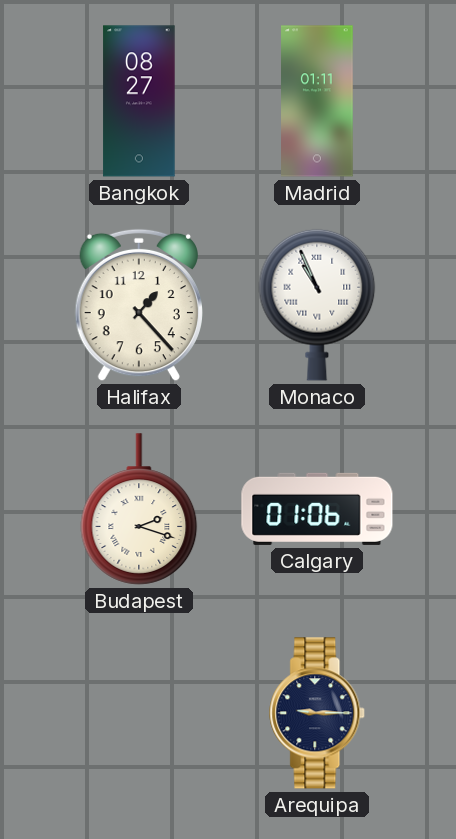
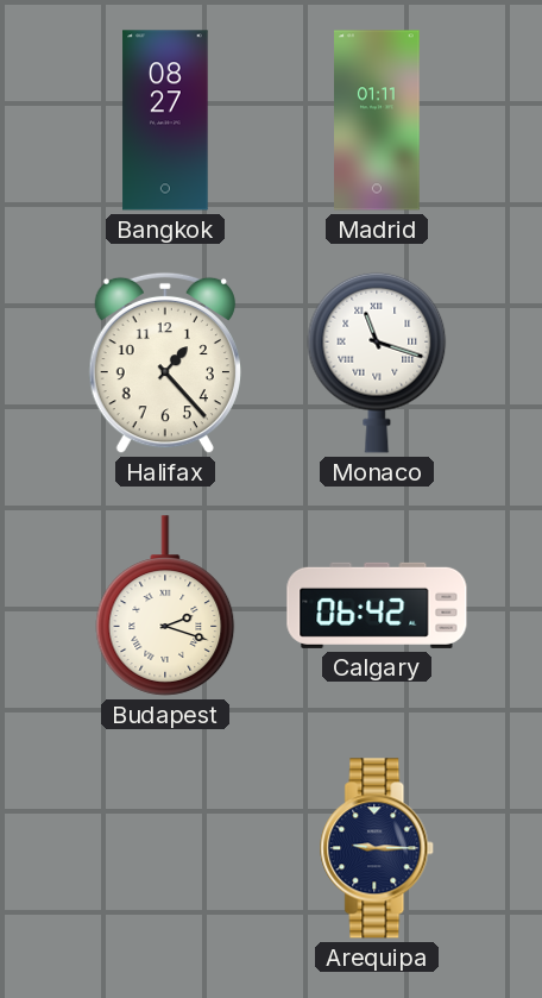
Monaco: 10:56 -> 11:18
Calgary: 01:06 -> 06:42
